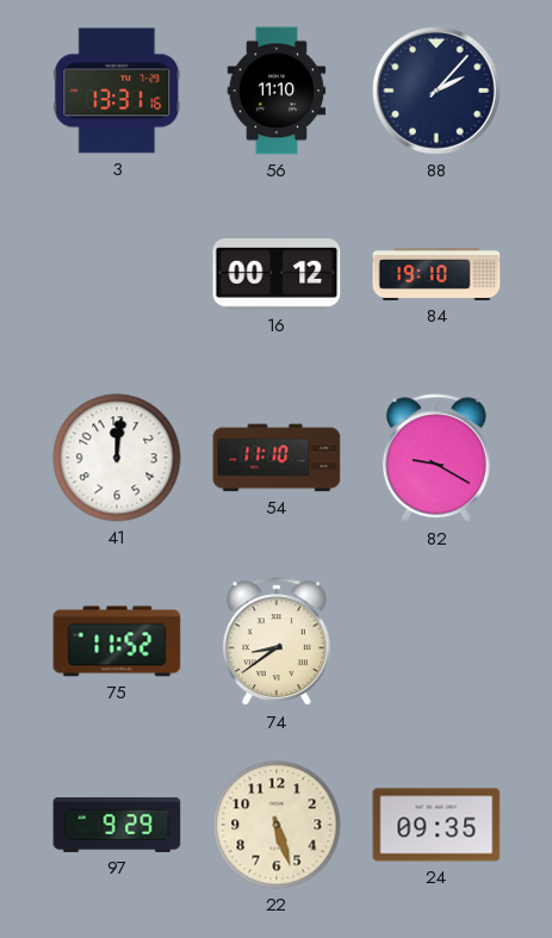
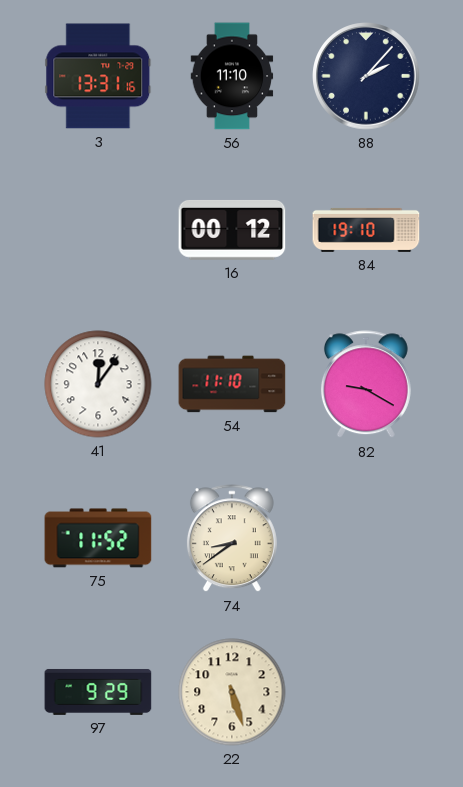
41: 12:01 -> 12:06
24: 09:35 -> none
